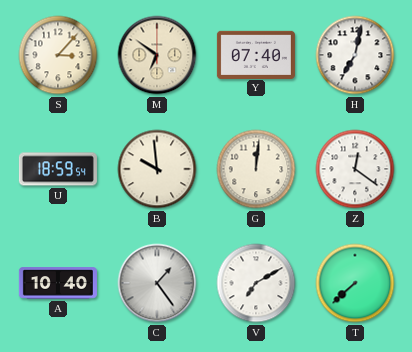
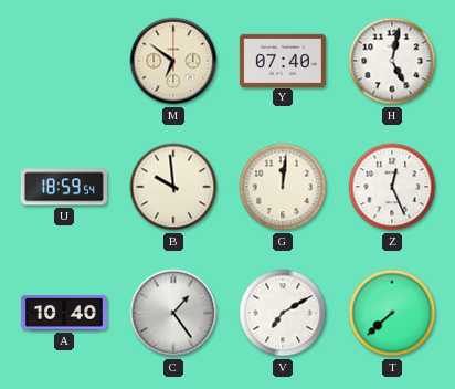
S: 3:07 -> none
H: 7:02 -> 5:02
Z: 12:21 -> 12:26
